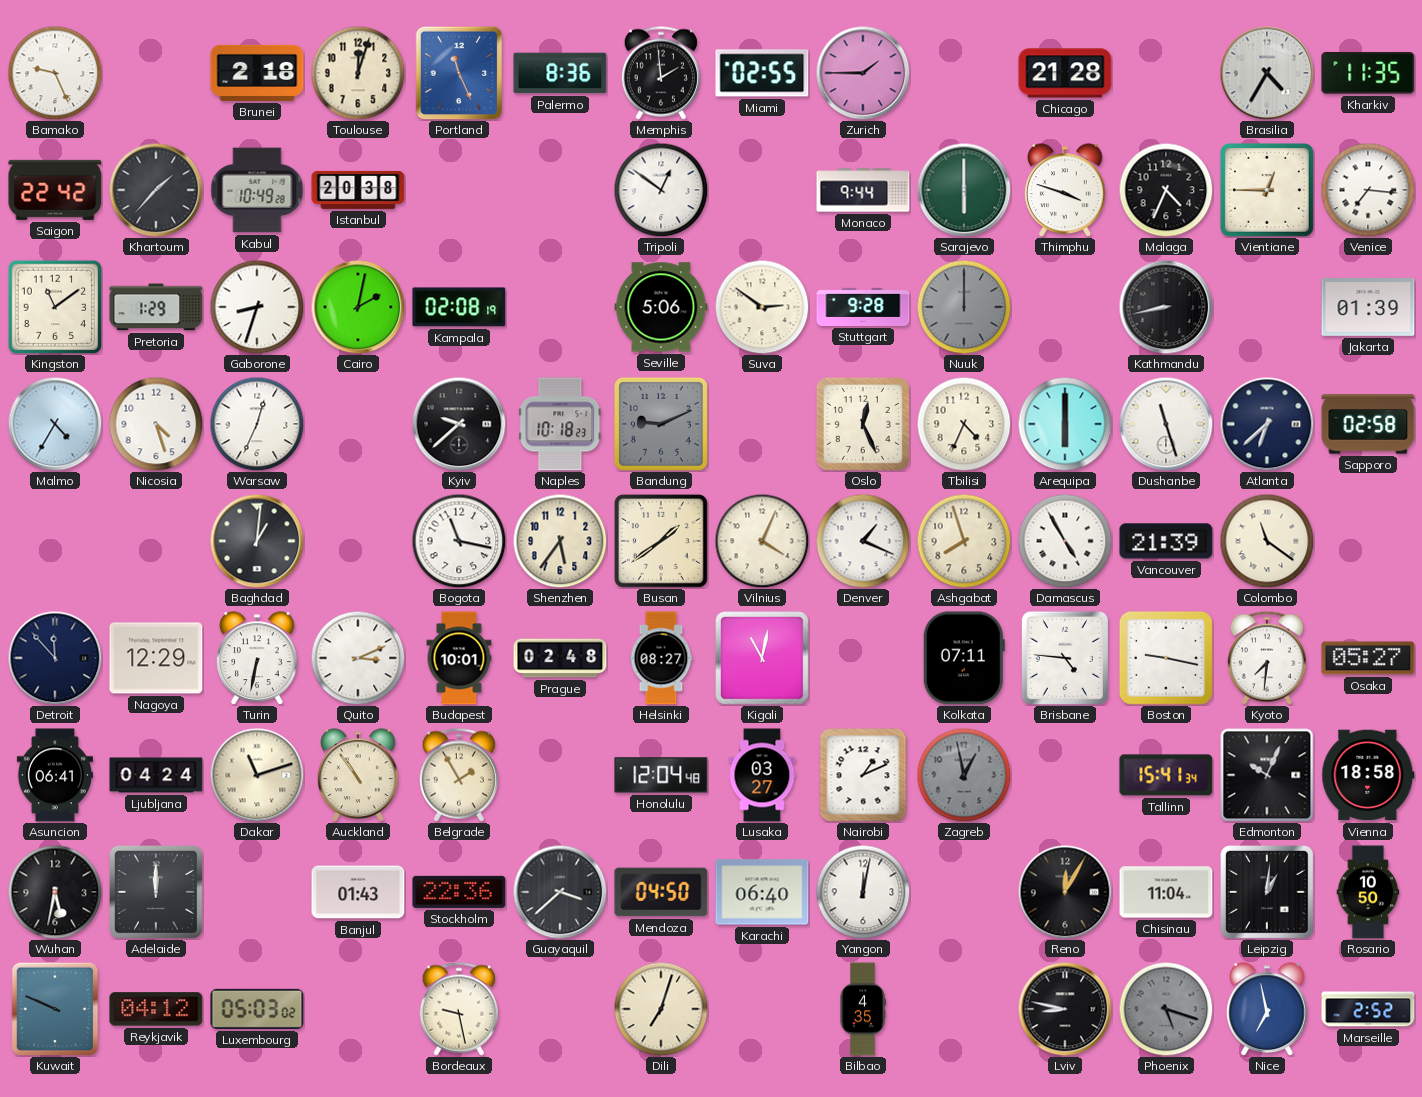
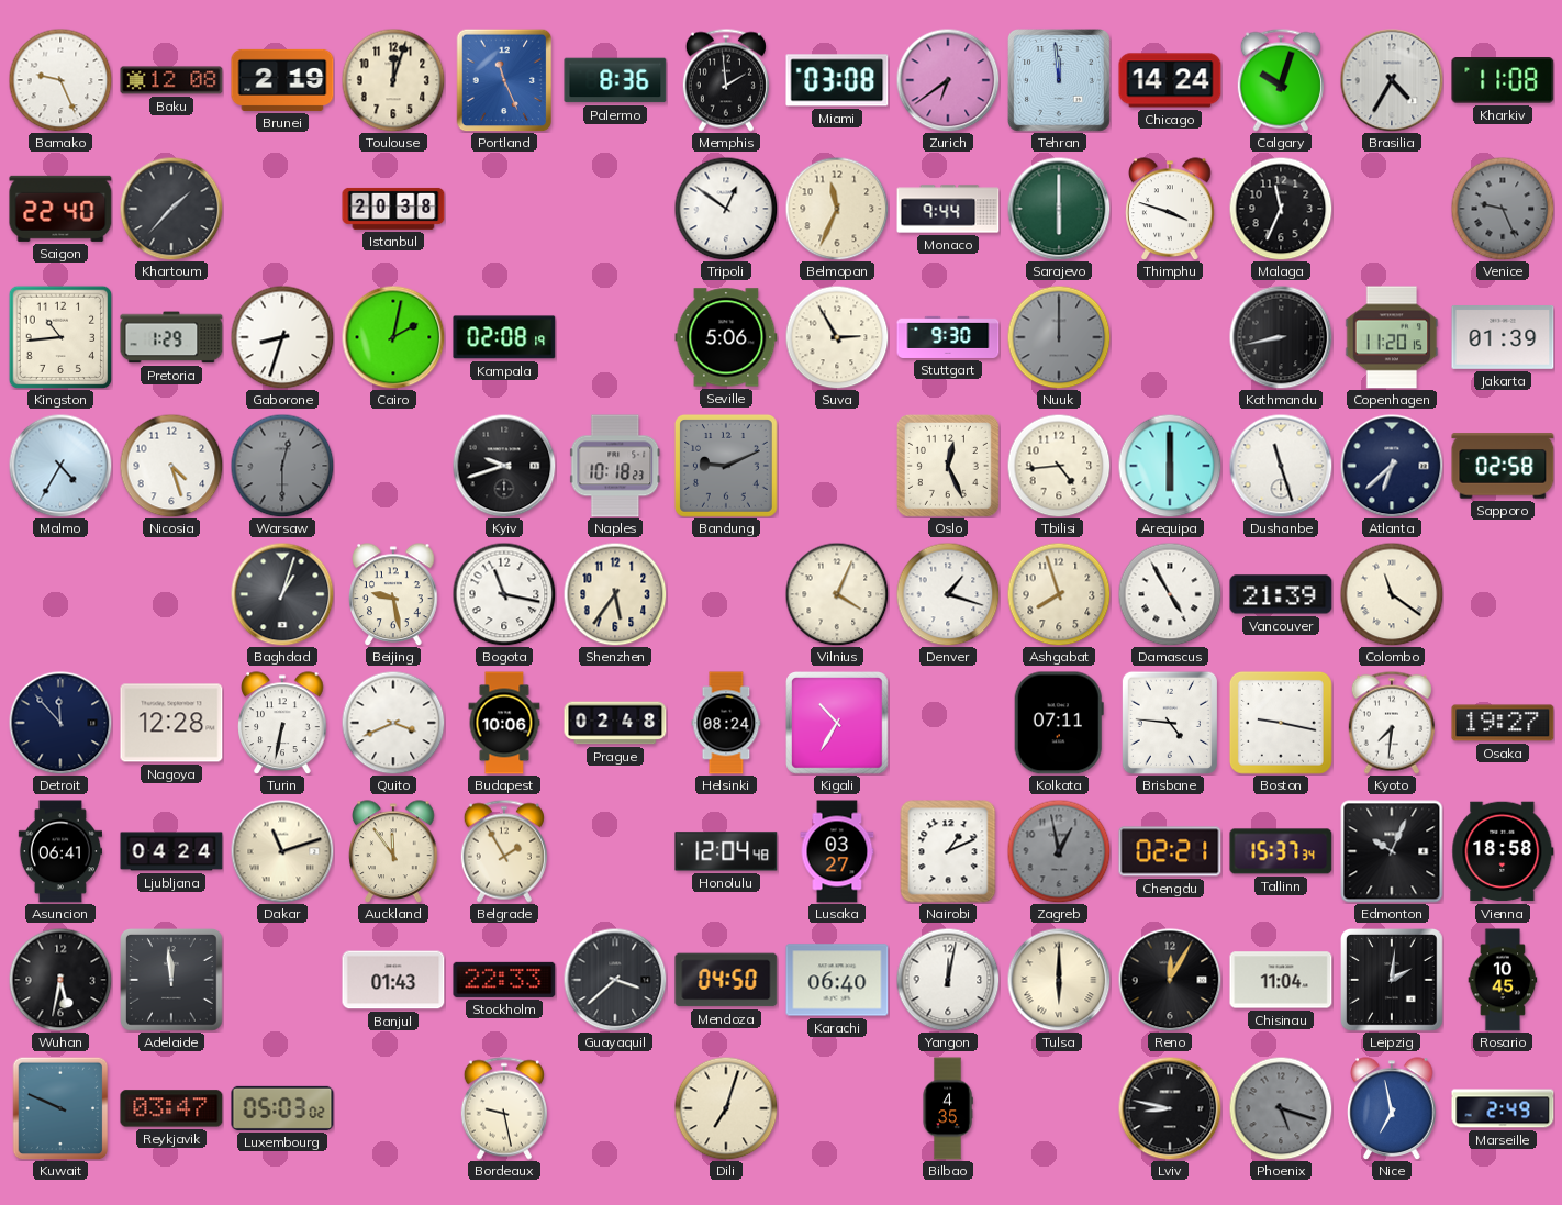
Baku: none -> 12:08
Brunei: 2:18 -> 2:19
Miami: 02:55 -> 03:08
Zurich: 1:45 -> 6:39
Tehran: none -> 11:59
Chicago: 21:28 -> 14:24
Calgary: none -> 10:03
Kharkiv: 11:35 -> 11:08
Saigon: 22:42 -> 22:40
Kabul: 10:49 -> none
Belmopan: none -> 11:34
Malaga: 4:34 -> 11:34
Vientiane: 12:45 -> none
Venice: 7:16 -> 9:26
Venice dial: white -> grey
Kingston: 11:09 -> 10:44
Suva: 2:51 -> 2:55
Stuttgart: 9:28 -> 9:30
Copenhagen: none -> 11:20
Warsaw: 12:34 -> 12:30
Warsaw dial: white -> grey
Kyiv: 9:38 -> 9:42
Tbilisi: 4:34 -> 4:44
Baghdad: 1:01 -> 1:03
Beijing: none -> 9:28
Busan: 1:39 -> none
Denver: 1:19 -> 1:18
Nagoya: 12:29 -> 12:28
Quito: 3:11 -> 3:41
Budapest: 10:01 -> 10:06
Helsinki: 08:27 -> 08:24
Kigali: 11:02 -> 10:35
Osaka: 05:27 -> 19:27
Auckland: 10:54 -> 11:54
Chengdu: none -> 02:21
Tallinn: 15:41 -> 15:37
Adelaide: 12:00 -> 11:59
Stockholm: 22:36 -> 22:33
Tulsa: none -> 6:00
Leipzig: 1:01 -> 2:01
Rosario: 10:50 -> 10:45
Reykjavik: 04:12 -> 03:47
Marseille: 2:52 -> 2:49
